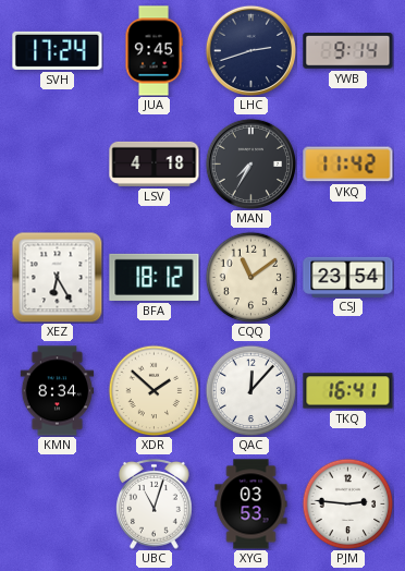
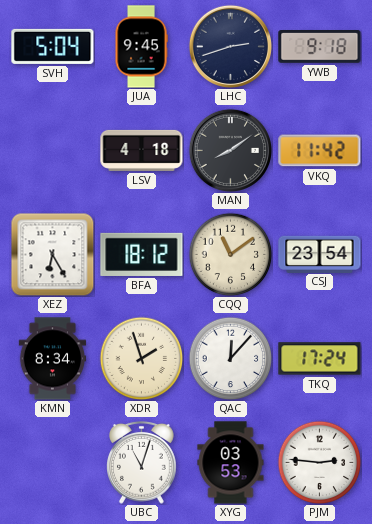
SVH: 17:24 -> 5:04
YWB: 9:14 -> 9:18
MAN: 7:35 -> 8:09
XDR: 1:52 -> 1:57
TKQ: 16:41 -> 17:24
